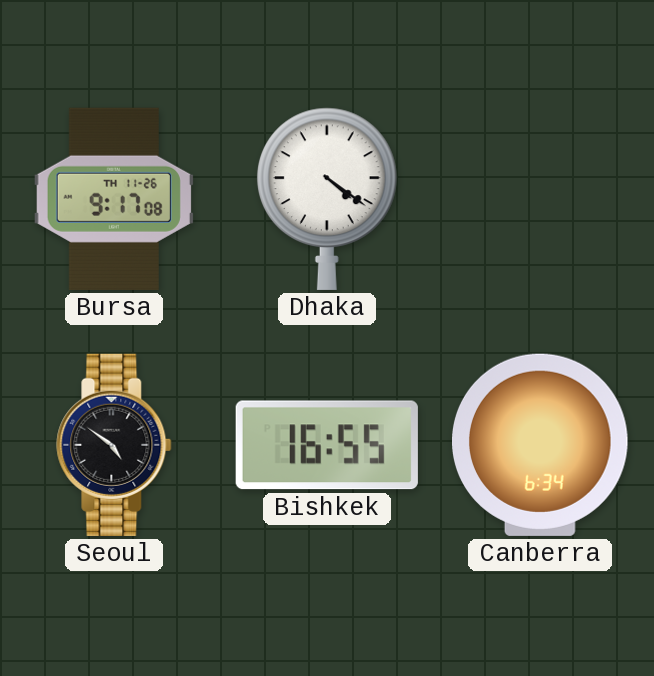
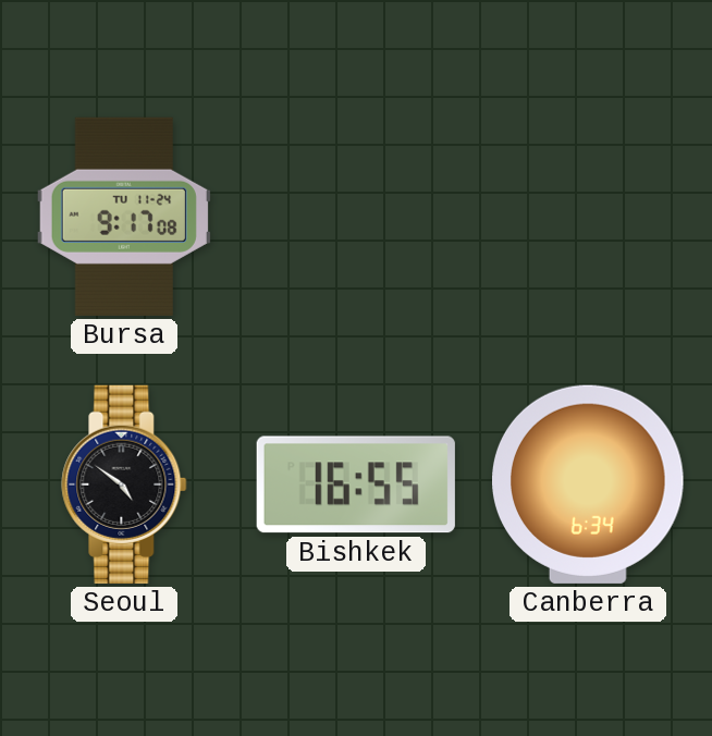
Bursa date: TH 11-26 -> TU 11-24
Dhaka: 4:21 -> none
